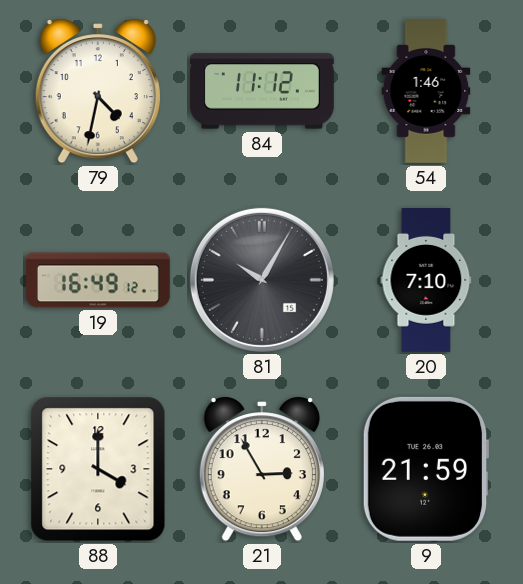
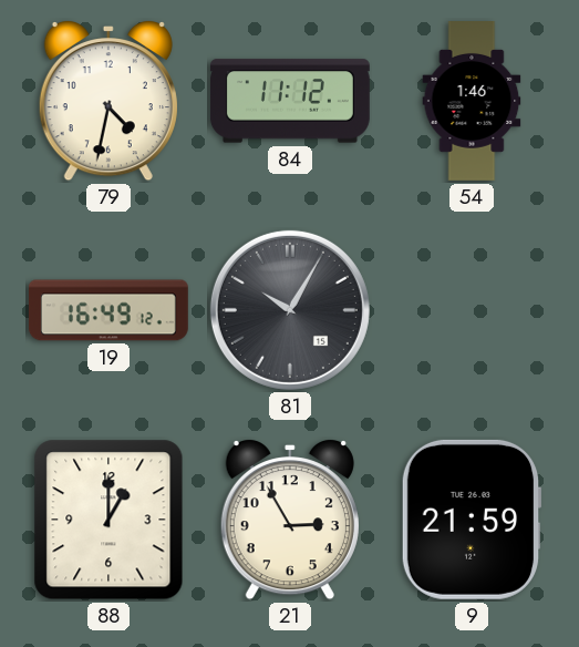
20: 7:10 -> none
88: 4:00 -> 1:00
